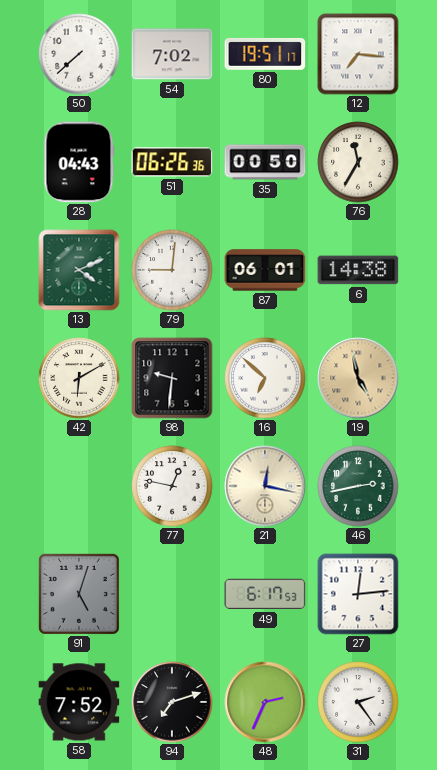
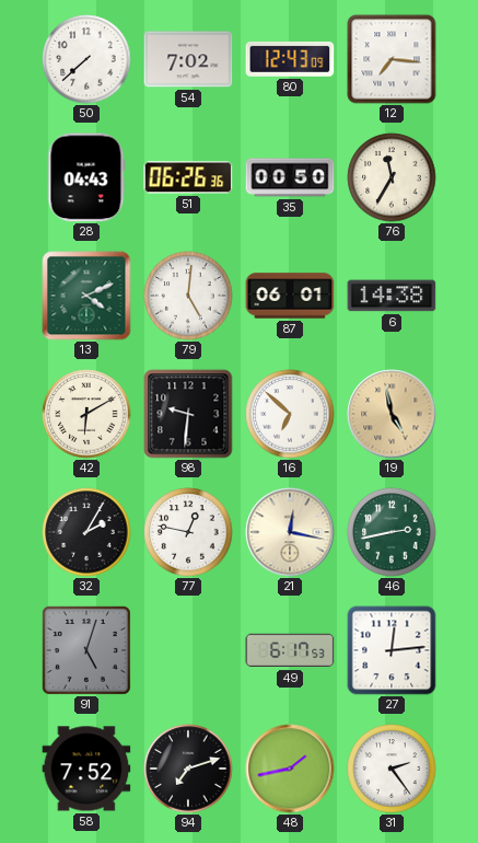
80: 19:51 -> 12:43
79: 9:01 -> 5:01
32: none -> 2:05
48: 2:34 -> 1:43
